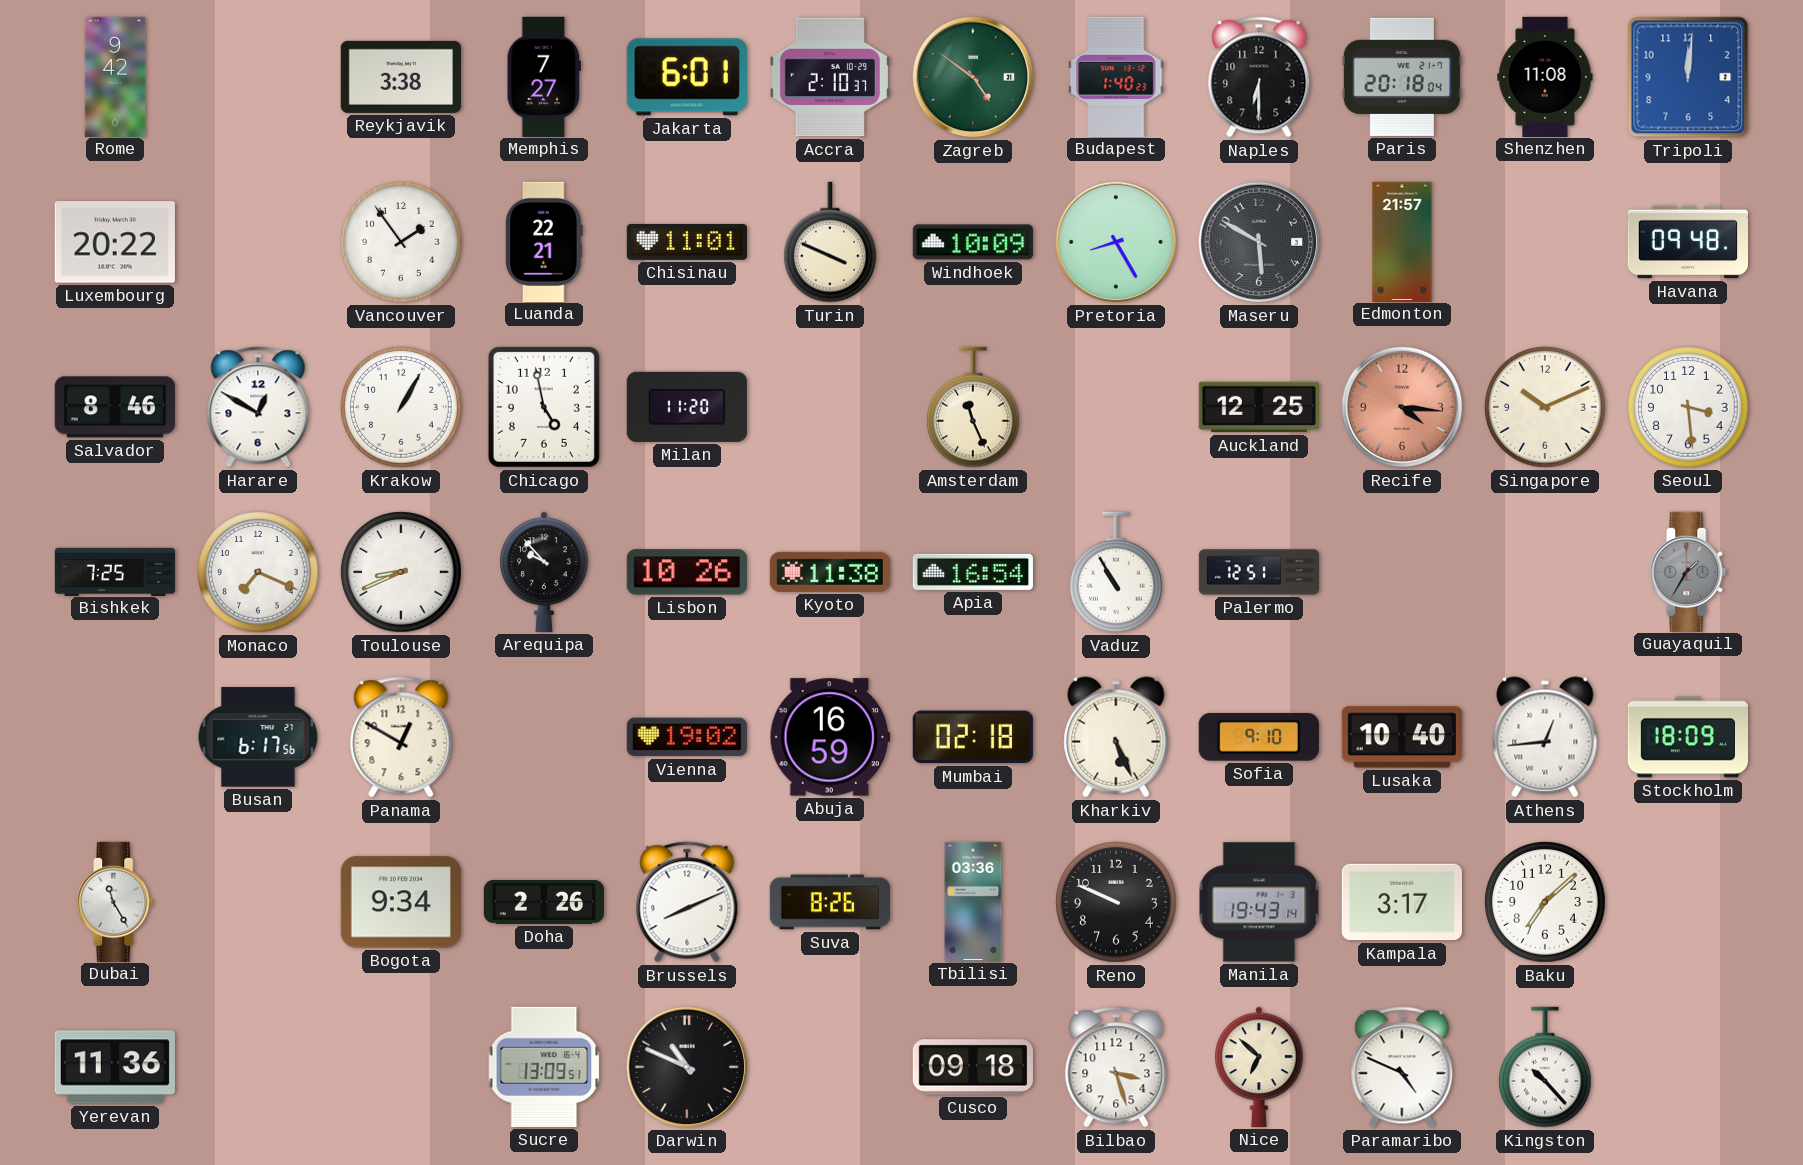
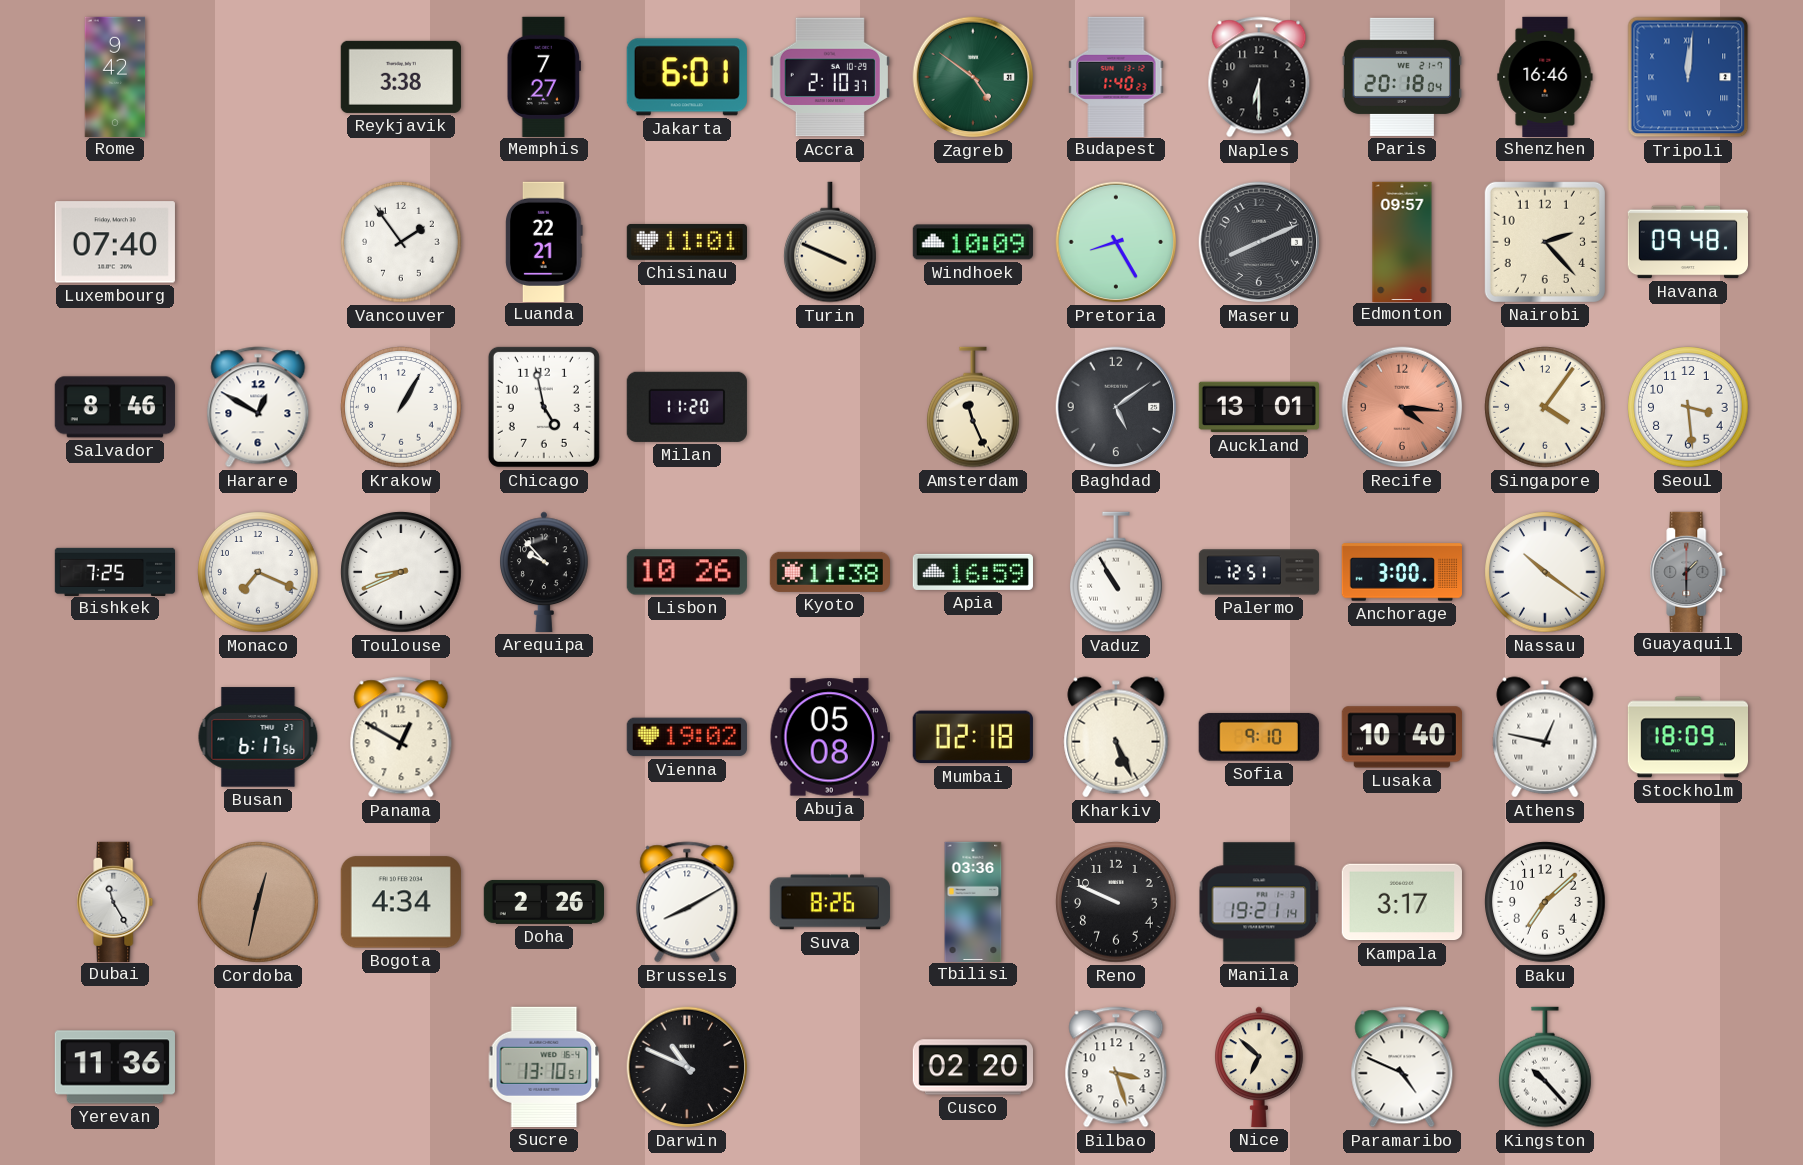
Shenzhen: 11:08 -> 16:46
Tripoli numerals: Arabic -> Roman
Luxembourg: 20:22 -> 07:40
Maseru: 5:50 -> 8:11
Edmonton: 21:57 -> 09:57
Nairobi: none -> 2:23
Baghdad: none -> 5:09
Auckland: 12:25 -> 13:01
Singapore: 10:11 -> 4:06
Apia: 16:54 -> 16:59
Anchorage: none -> 3:00
Nassau: none -> 10:21
Guayaquil: 1:35 -> 1:30
Abuja: 16:59 -> 05:08
Athens: 12:44 -> 12:47
Cordoba: none -> 12:32
Bogota: 9:34 -> 4:34
Brussels: 8:11 -> 8:10
Manila: 19:43 -> 19:21
Sucre: 13:09 -> 13:10
Cusco: 09:18 -> 02:20
